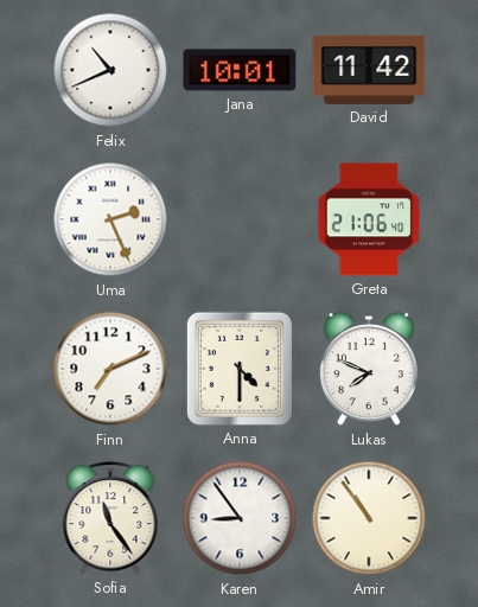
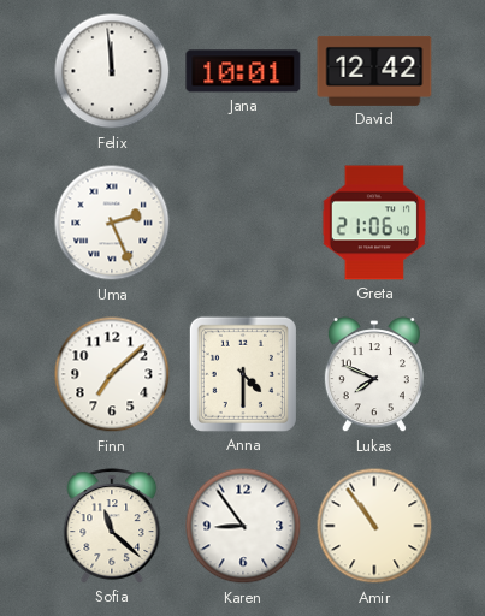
Felix: 10:41 -> 11:59
David: 11:42 -> 12:42
Finn: 7:11 -> 7:08
Sofia: 11:24 -> 11:22
